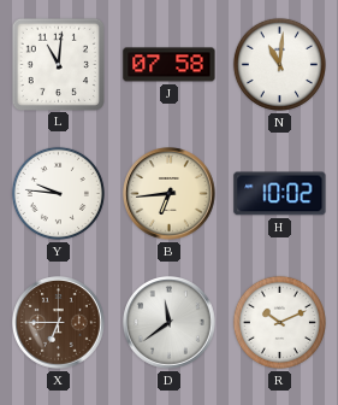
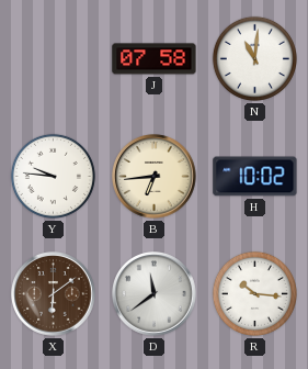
L: 11:01 -> none
X: 6:45 -> 6:09
R: 10:11 -> 10:16
